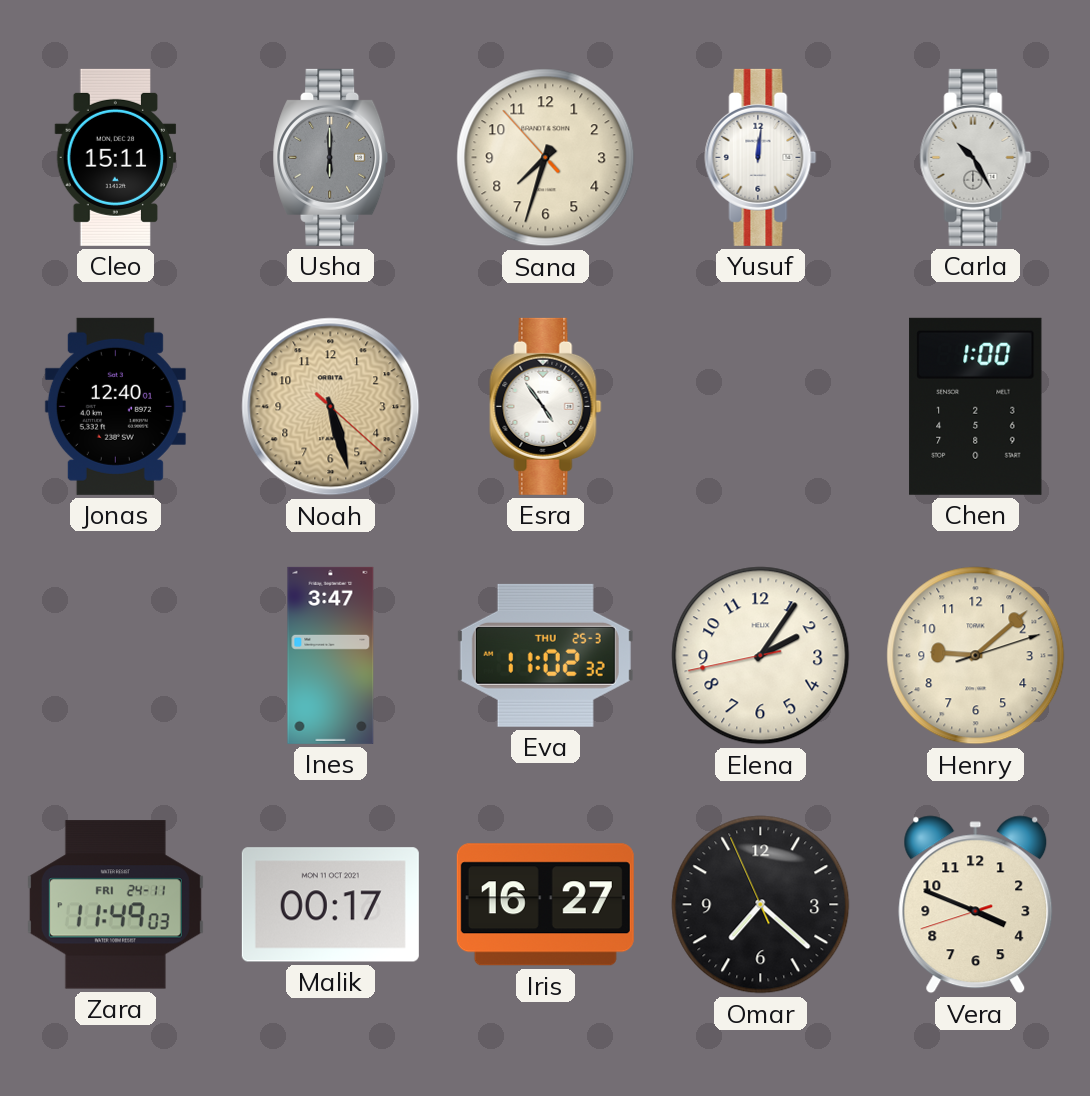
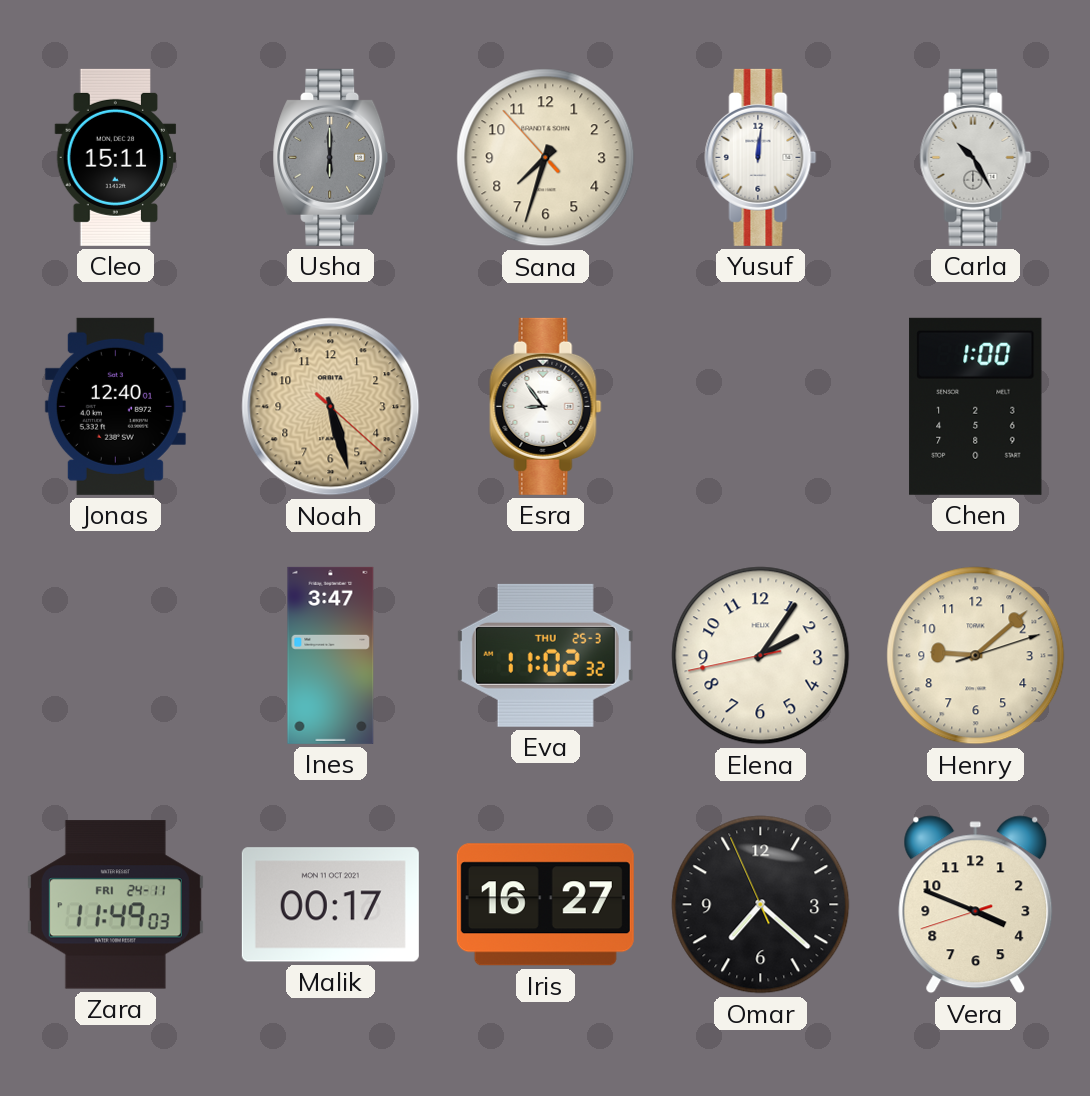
Esra: 4:54 -> 8:54
